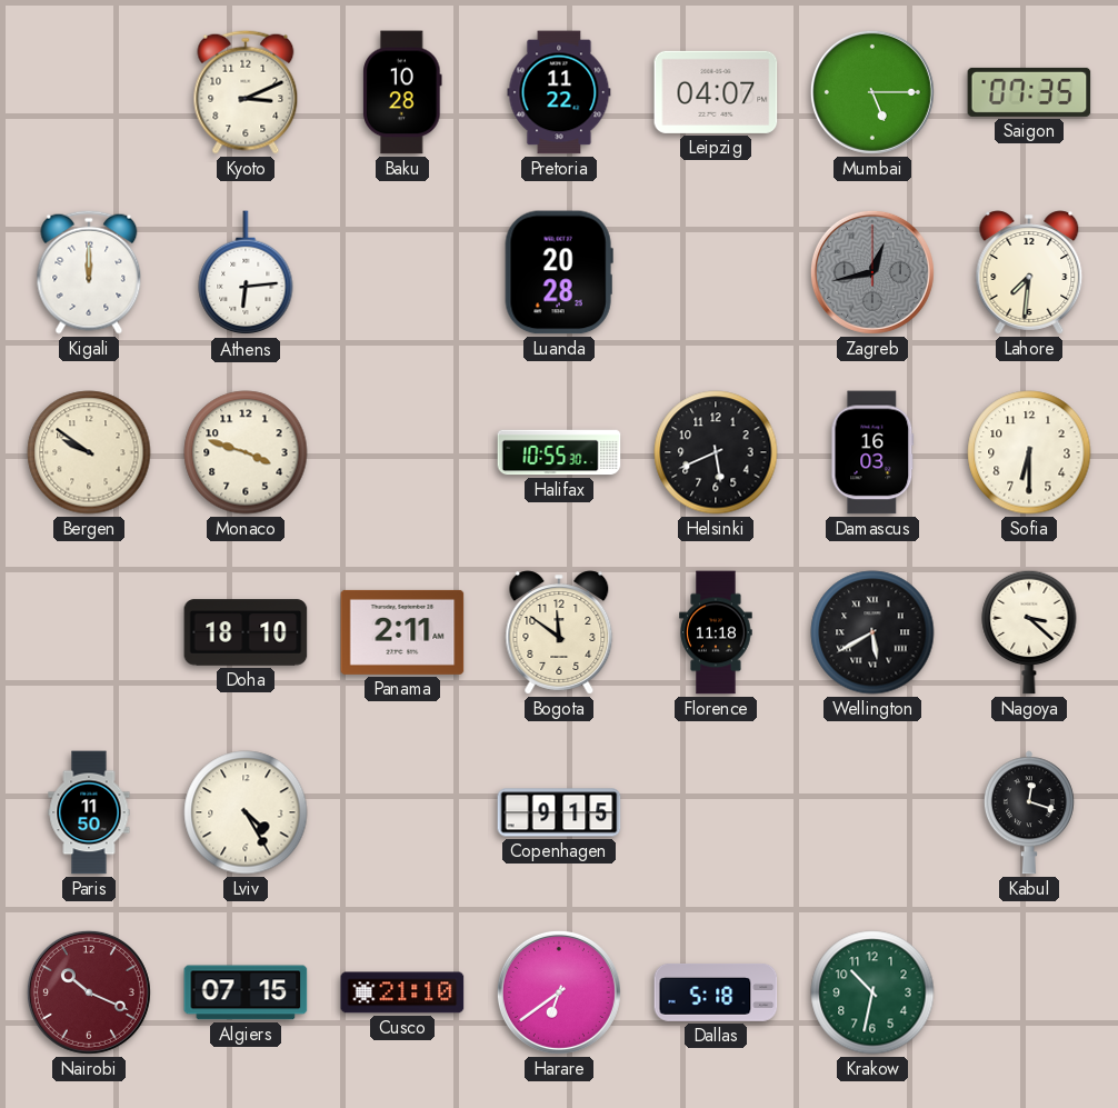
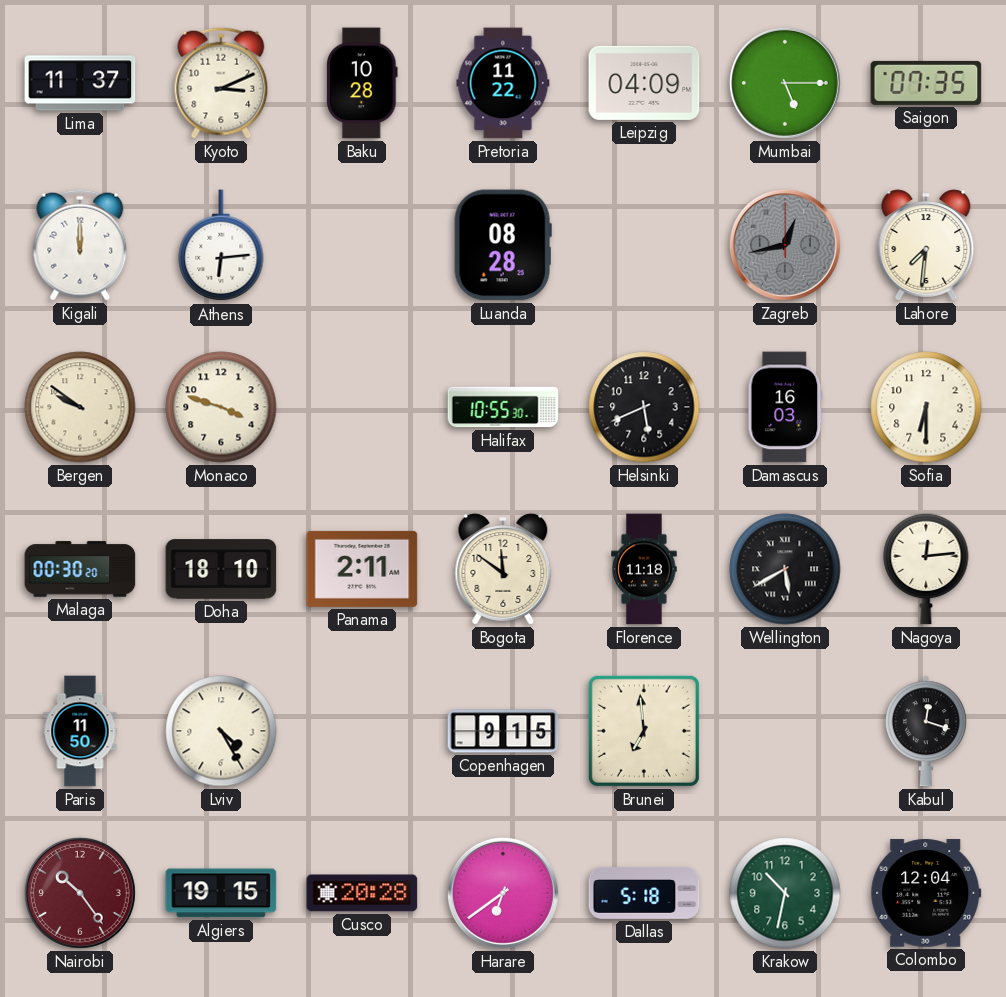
Lima: none -> 11:37
Leipzig: 04:07 -> 04:09
Luanda: 20:28 -> 08:28
Malaga: none -> 00:30
Nagoya: 3:22 -> 12:14
Brunei: none -> 6:59
Nairobi: 10:19 -> 10:24
Algiers: 07:15 -> 19:15
Cusco: 21:10 -> 20:28
Colombo: none -> 12:04
